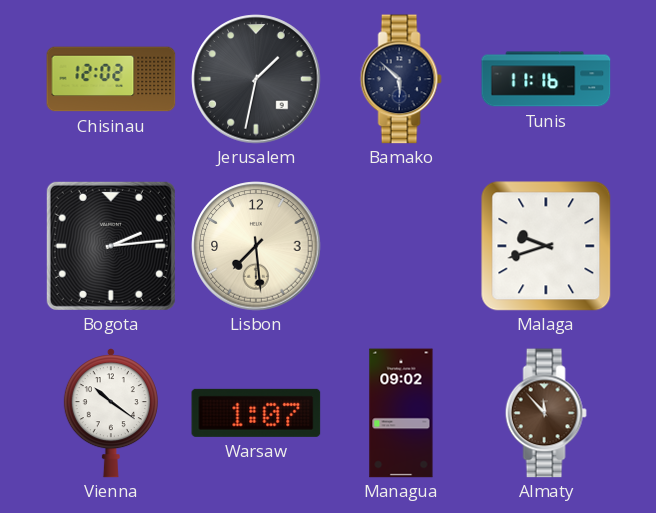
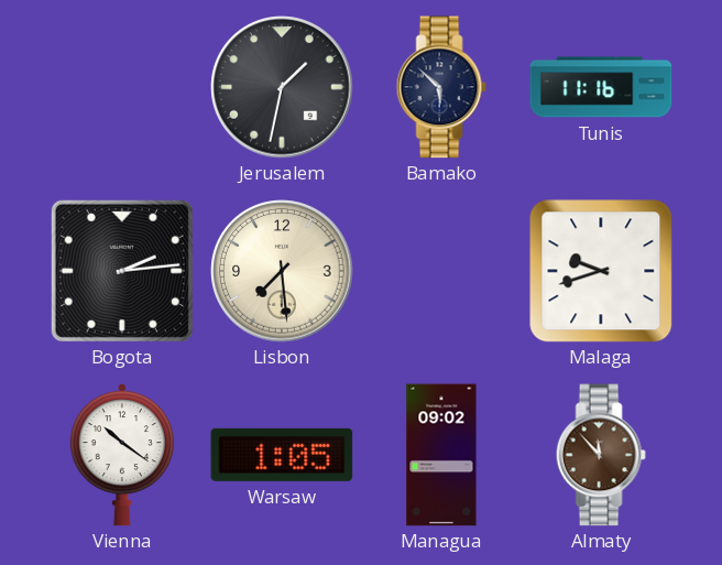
Chisinau: 12:02 -> none
Warsaw: 1:07 -> 1:05
